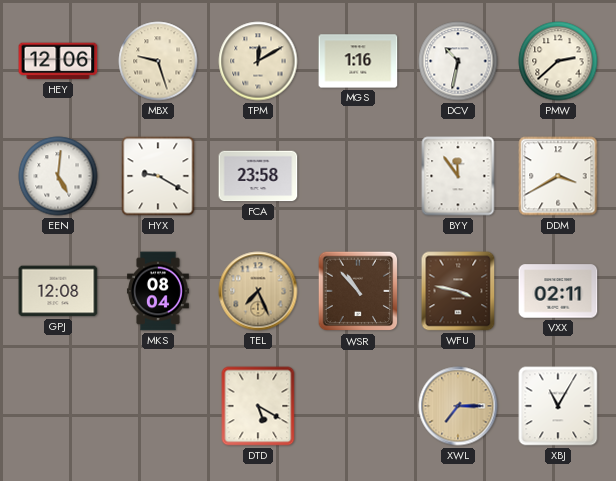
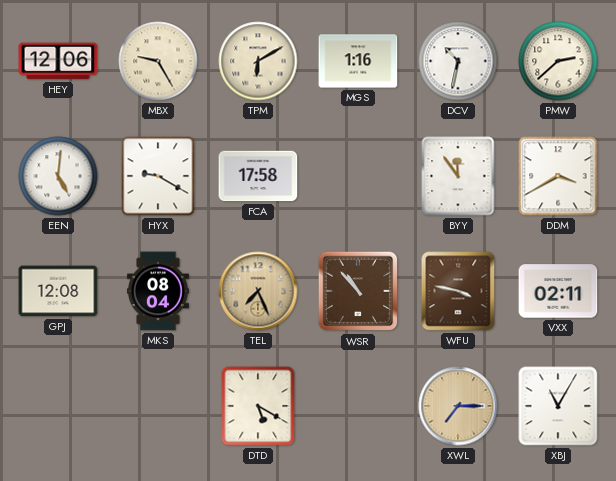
MBX: 9:27 -> 9:25
TPM: 12:10 -> 6:10
FCA: 23:58 -> 17:58
